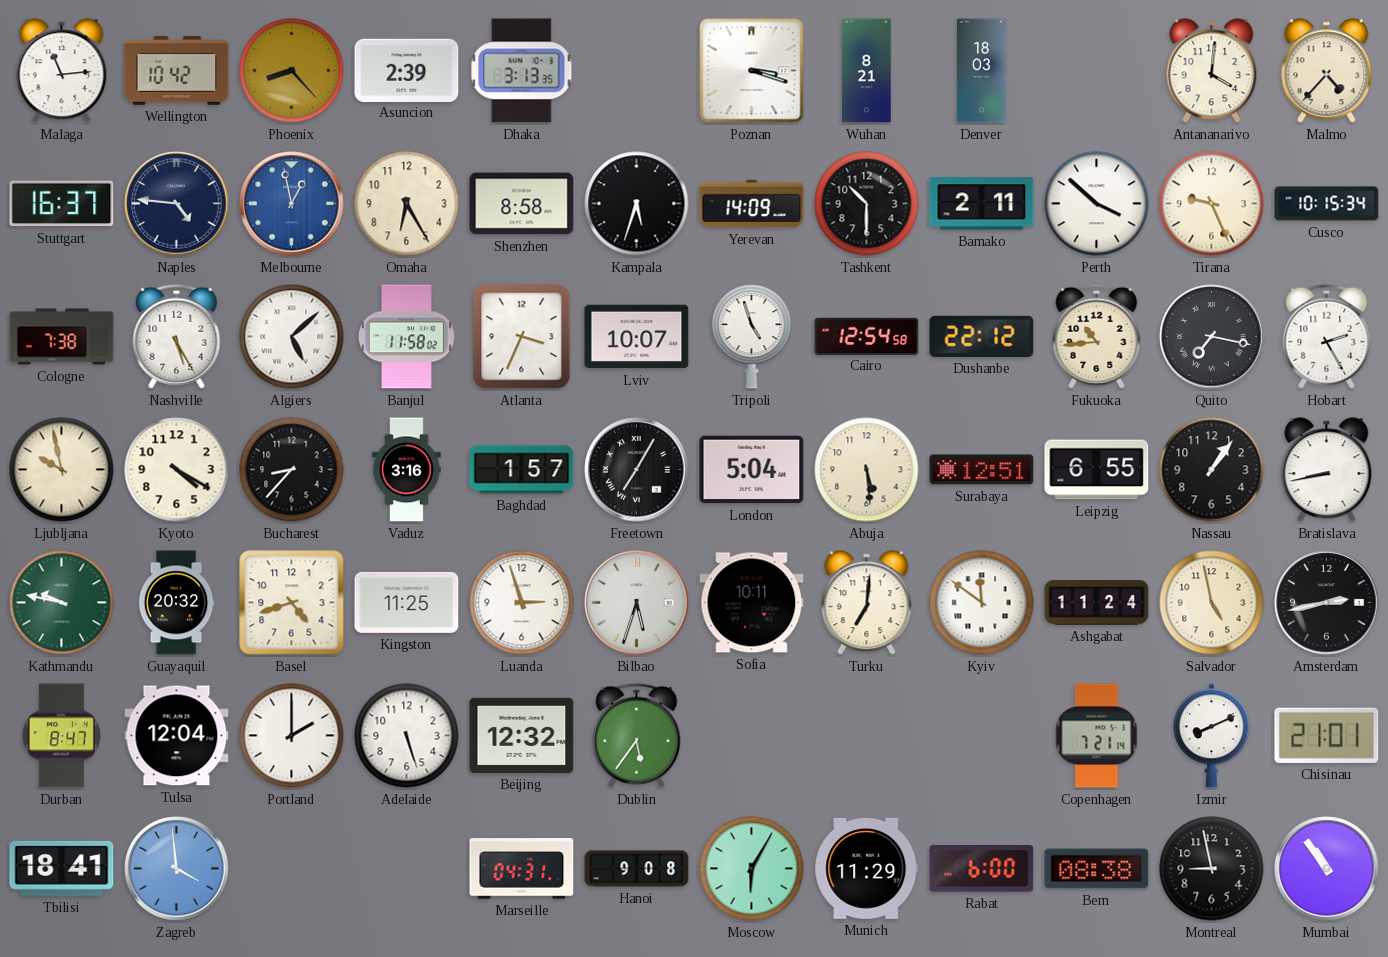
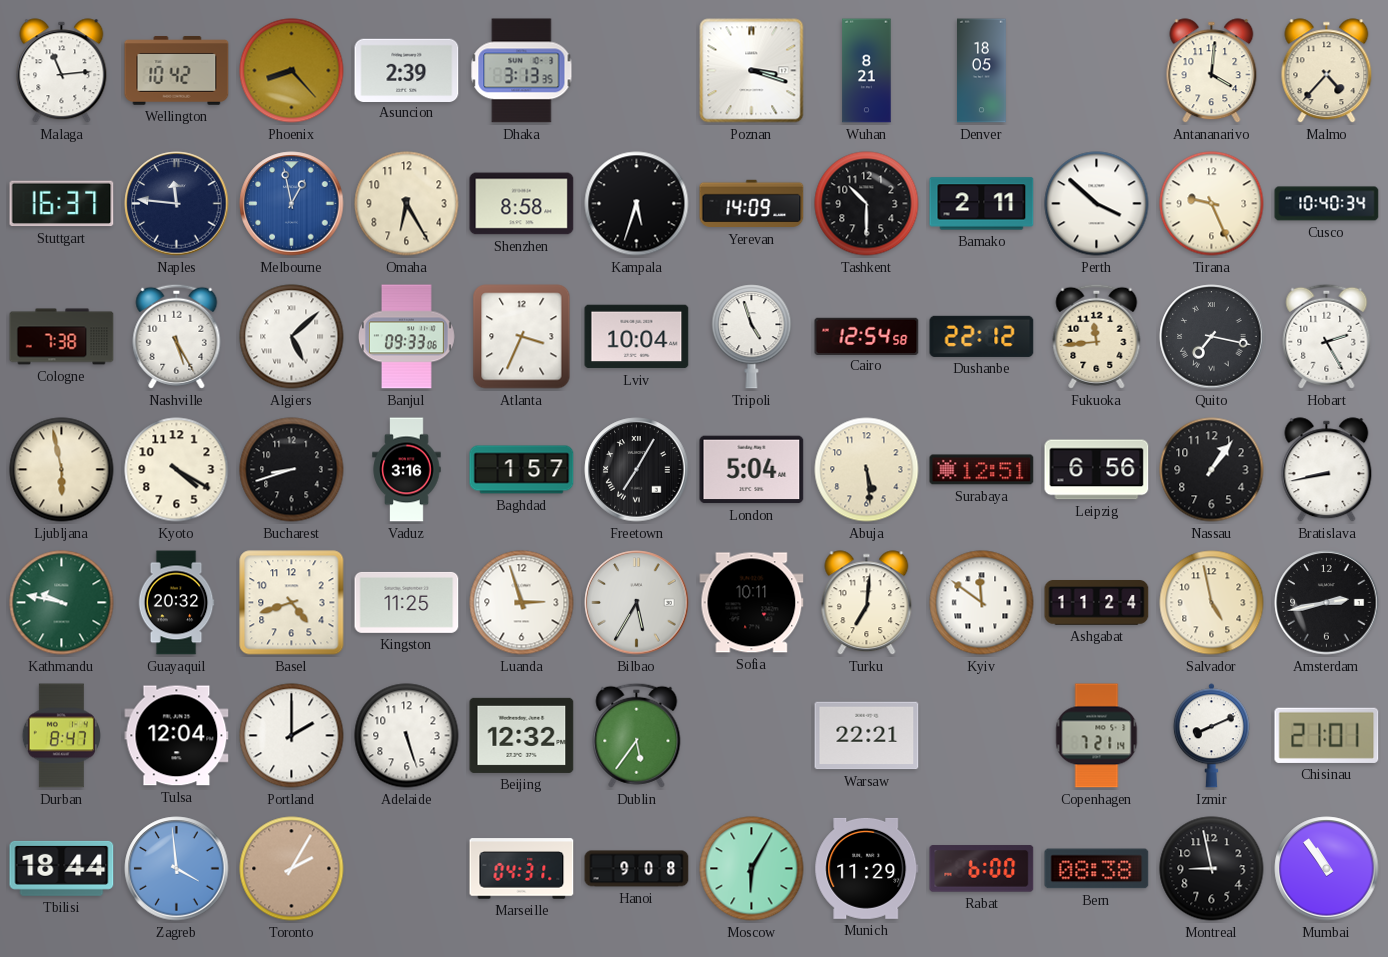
Denver: 18:03 -> 18:05
Naples: 4:46 -> 11:46
Cusco: 10:15 -> 10:40
Banjul: 11:58 -> 09:33
Lviv: 10:07 -> 10:04
Fukuoka: 10:44 -> 11:44
Ljubljana: 9:58 -> 5:58
Bucharest: 8:37 -> 8:42
Leipzig: 6:55 -> 6:56
Bilbao: 5:33 -> 5:35
Warsaw: none -> 22:21
Tbilisi: 18:41 -> 18:44
Toronto: none -> 2:05
